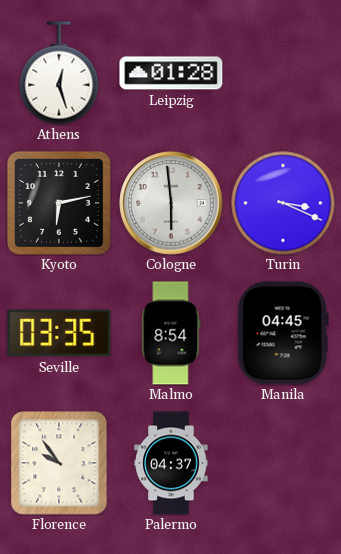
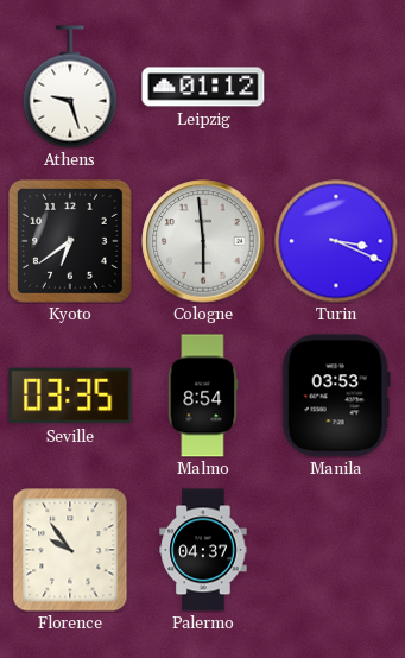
Athens: 12:27 -> 9:27
Leipzig: 01:28 -> 01:12
Kyoto: 6:13 -> 6:39
Manila: 04:45 -> 03:53
